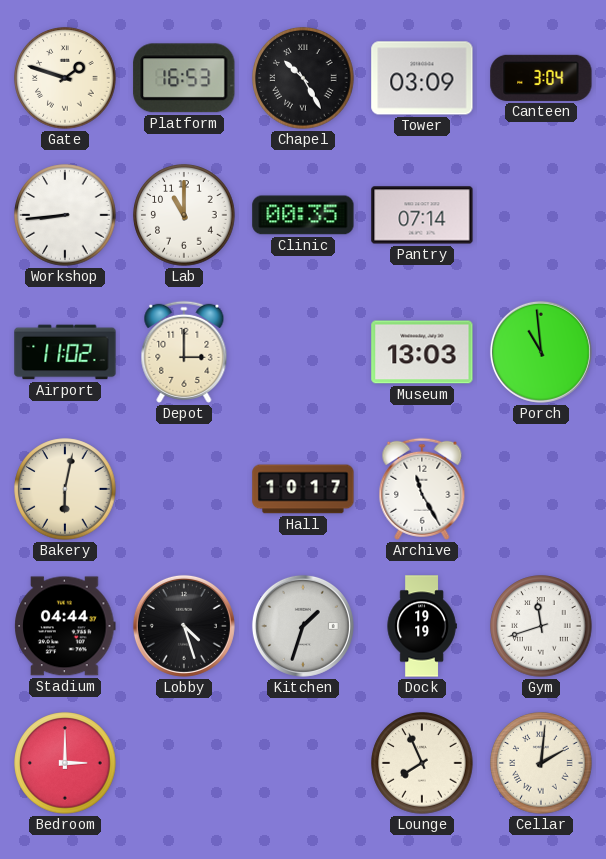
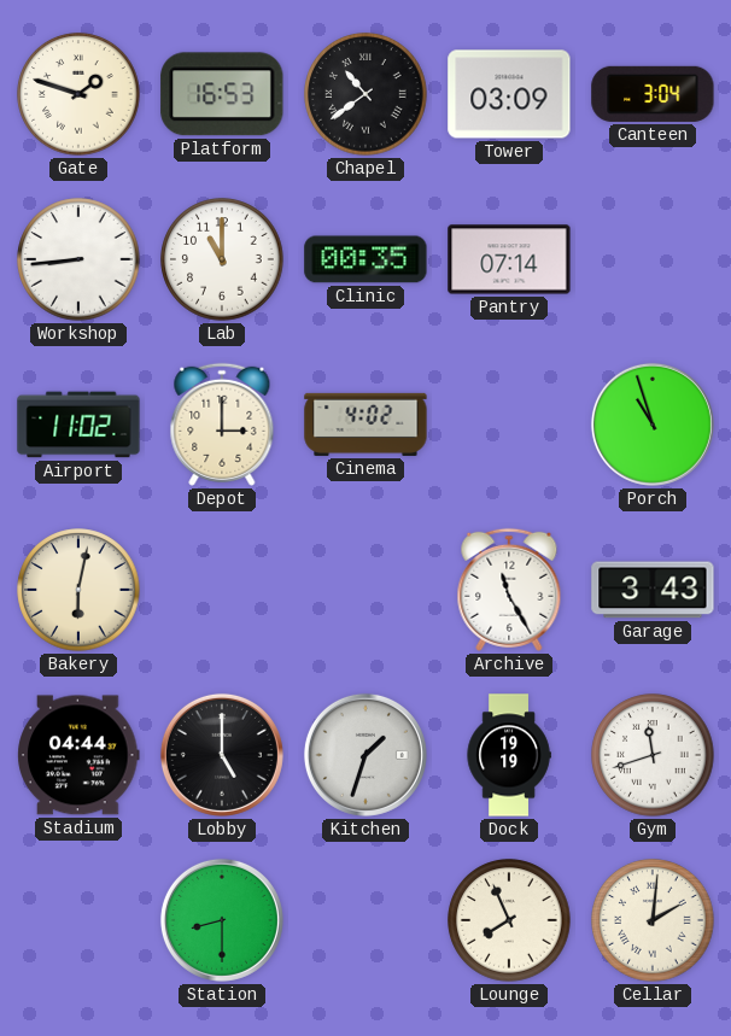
Chapel: 10:25 -> 10:39
Cinema: none -> 4:02
Museum: 13:03 -> none
Porch: 10:59 -> 10:57
Hall: 10:17 -> none
Garage: none -> 3:43
Lobby: 4:27 -> 5:00
Bedroom: 3:00 -> none
Station: none -> 8:30
